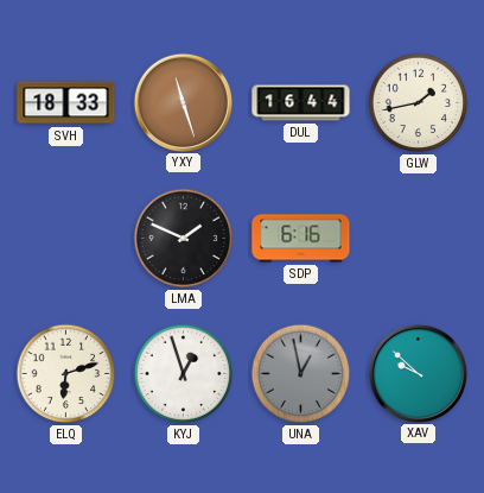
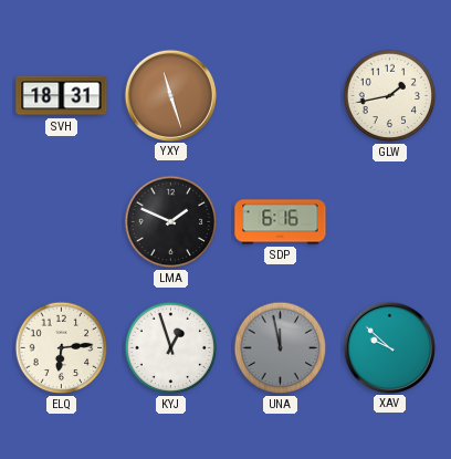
SVH: 18:33 -> 18:31
DUL: 16:44 -> none
ELQ: 6:12 -> 6:14
UNA: 12:58 -> 11:58
